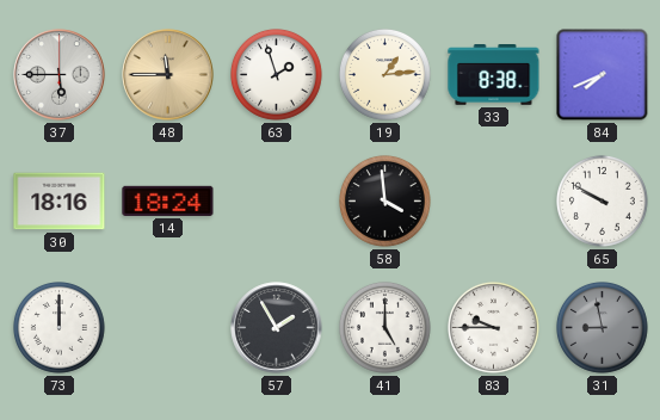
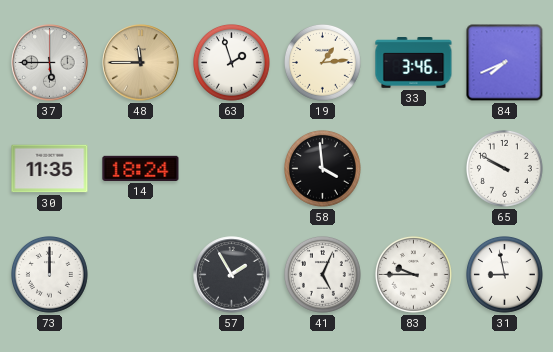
33: 8:38 -> 3:46
30: 18:16 -> 11:35
41: 5:00 -> 5:04
31 dial: grey -> white
